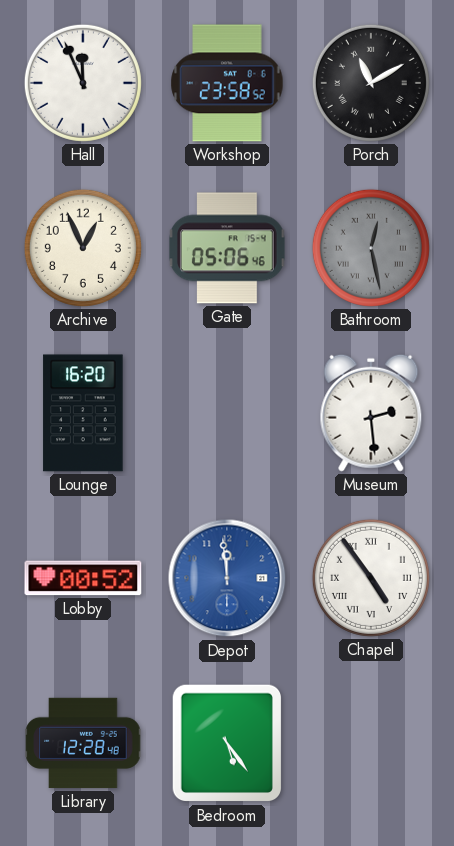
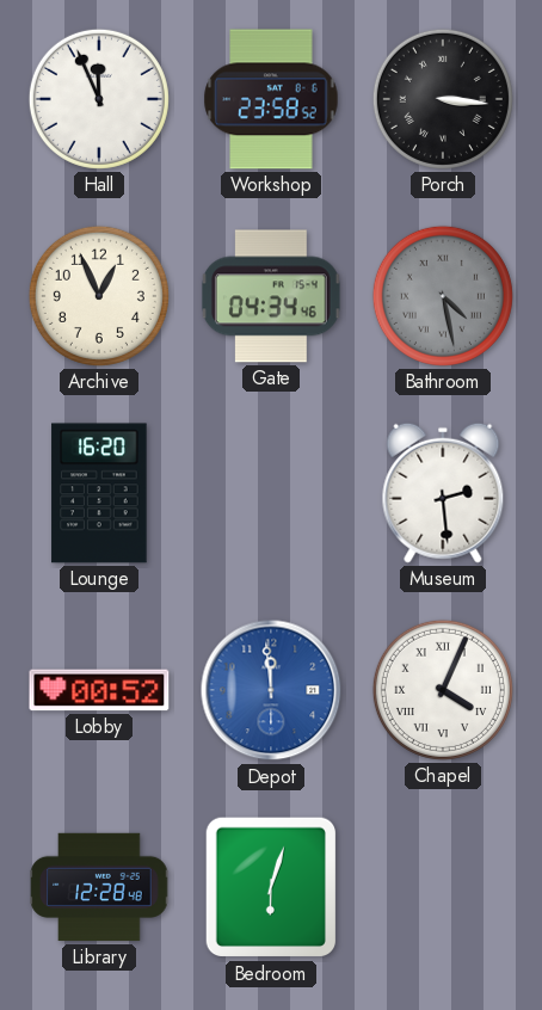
Porch: 11:10 -> 3:16
Gate: 05:06 -> 04:34
Bathroom: 12:28 -> 4:28
Chapel: 4:54 -> 4:04
Bedroom: 5:24 -> 6:03
